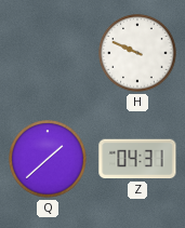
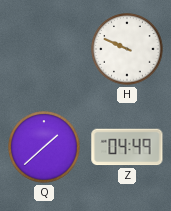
Z: 04:31 -> 04:49
